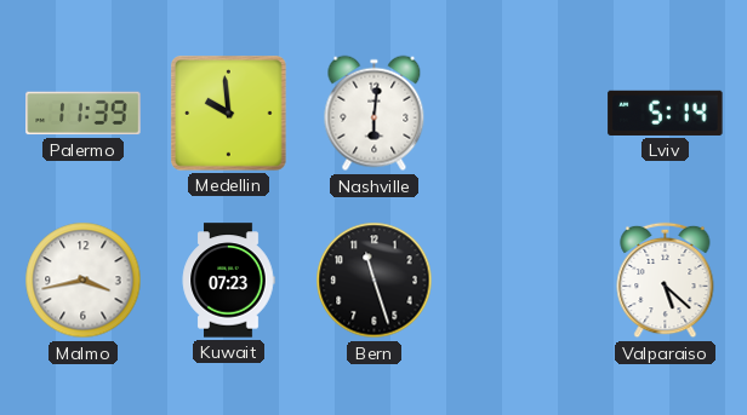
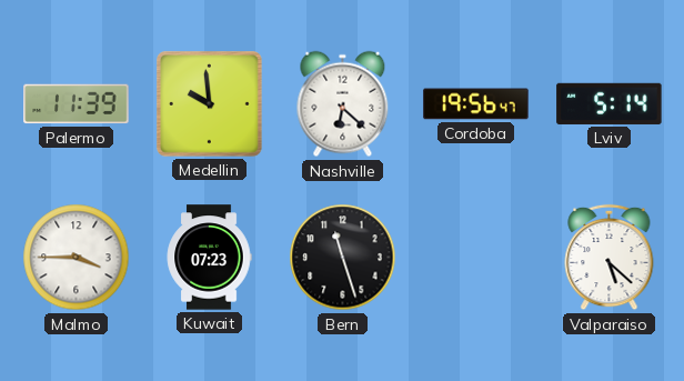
Nashville: 6:01 -> 6:22
Cordoba: none -> 19:56
Malmo: 3:43 -> 3:45
